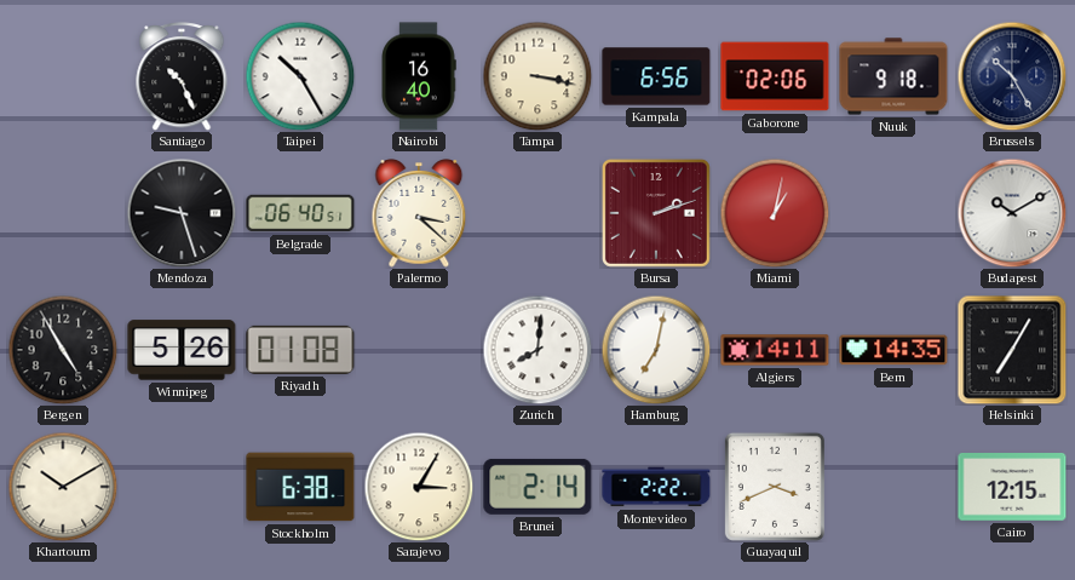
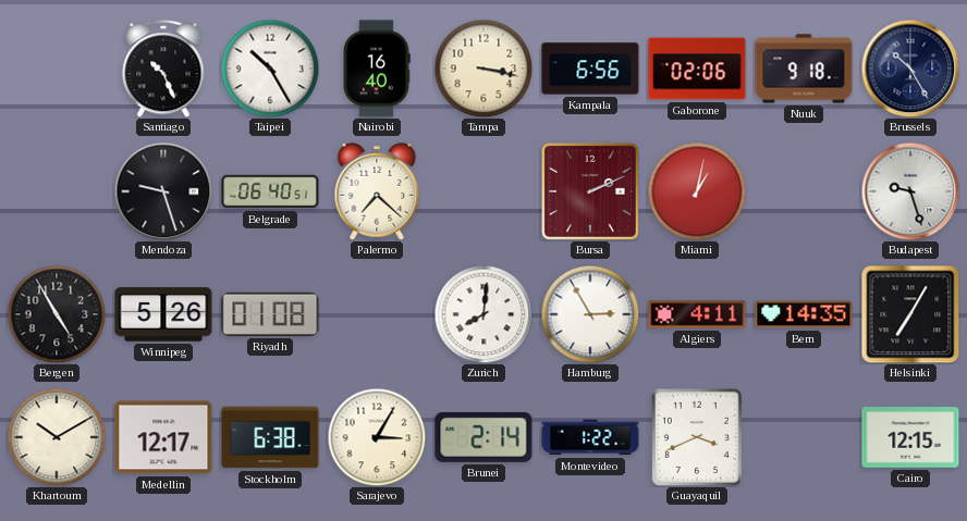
Palermo: 3:22 -> 7:22
Bursa: 2:12 -> 2:11
Budapest: 10:10 -> 9:27
Hamburg: 7:02 -> 2:55
Algiers: 14:11 -> 4:11
Medellin: none -> 12:17
Montevideo: 2:22 -> 1:22
